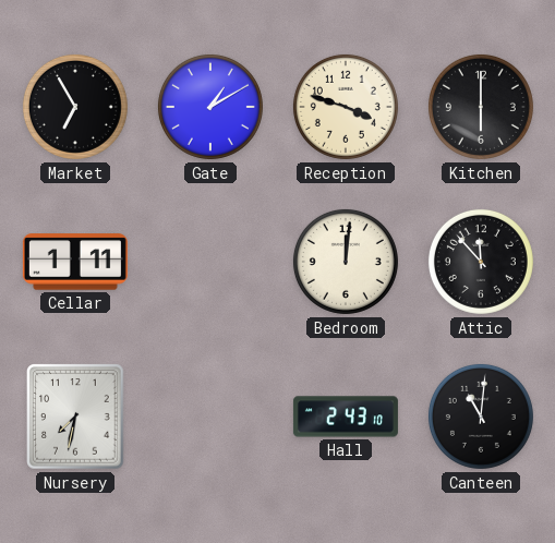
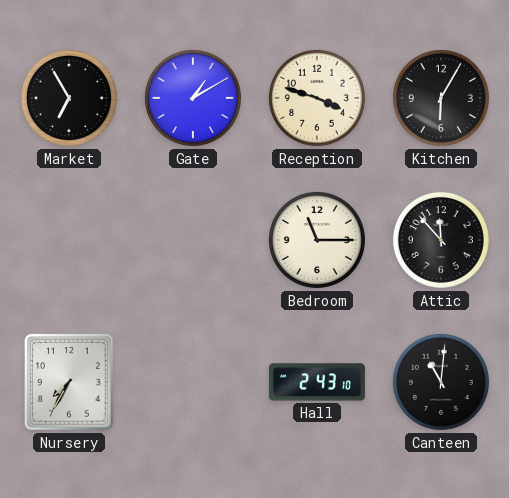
Kitchen: 6:00 -> 6:05
Cellar: 1:11 -> none
Bedroom: 12:01 -> 11:15
Nursery: 7:32 -> 7:35
